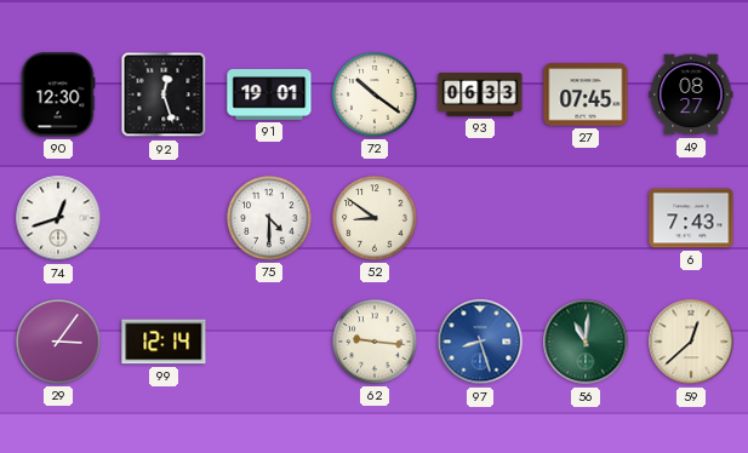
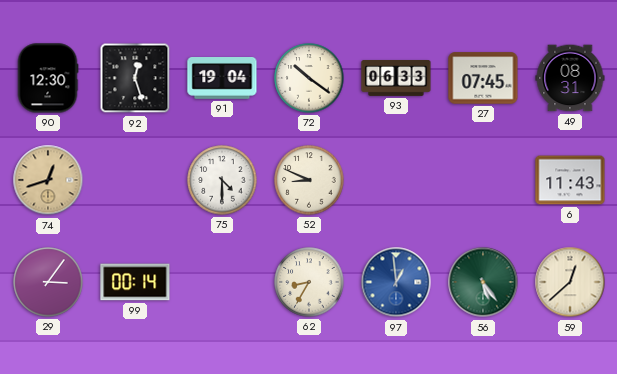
91: 19:01 -> 19:04
49: 08:27 -> 08:31
74 dial: white -> champagne
52: 8:51 -> 8:49
6: 7:43 -> 11:43
99: 12:14 -> 00:14
62: 9:16 -> 8:35
97: 8:27 -> 12:59
56: 11:01 -> 5:24
